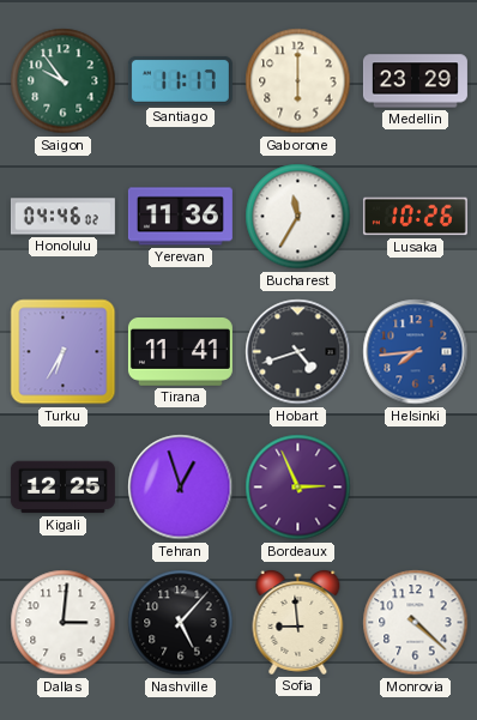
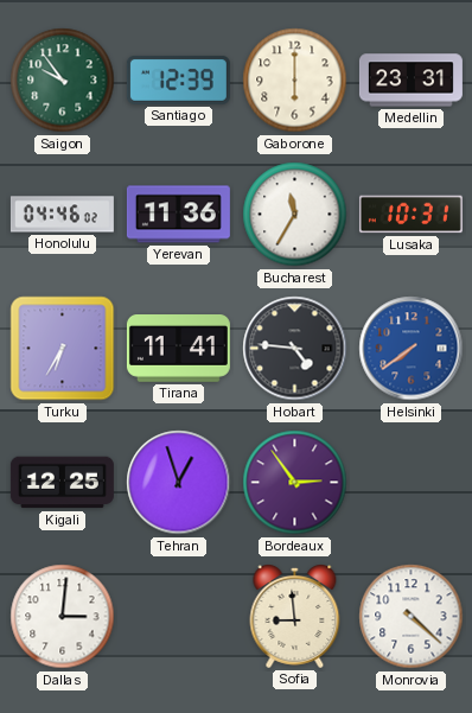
Santiago: 11:17 -> 12:39
Medellin: 23:29 -> 23:31
Lusaka: 10:26 -> 10:31
Hobart: 4:42 -> 4:46
Helsinki: 7:44 -> 7:39
Bordeaux: 2:56 -> 2:54
Nashville: 5:07 -> none
